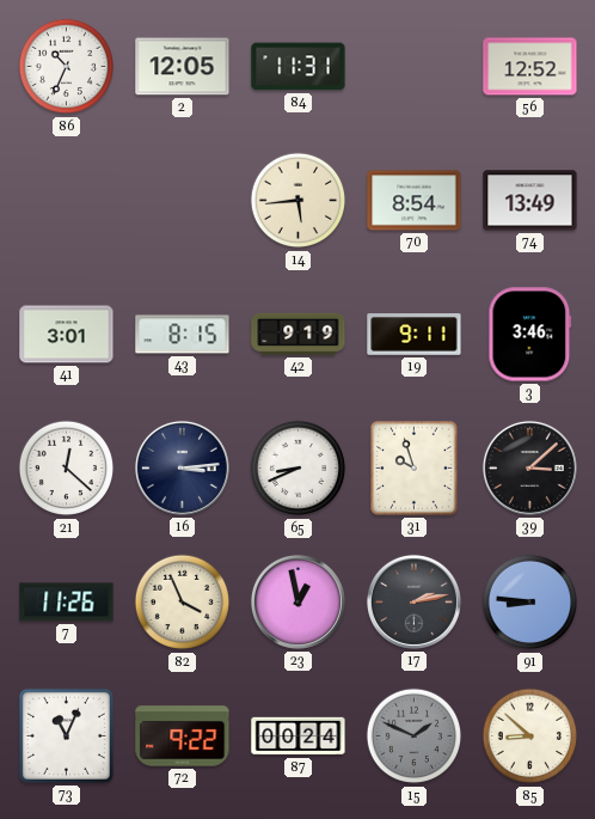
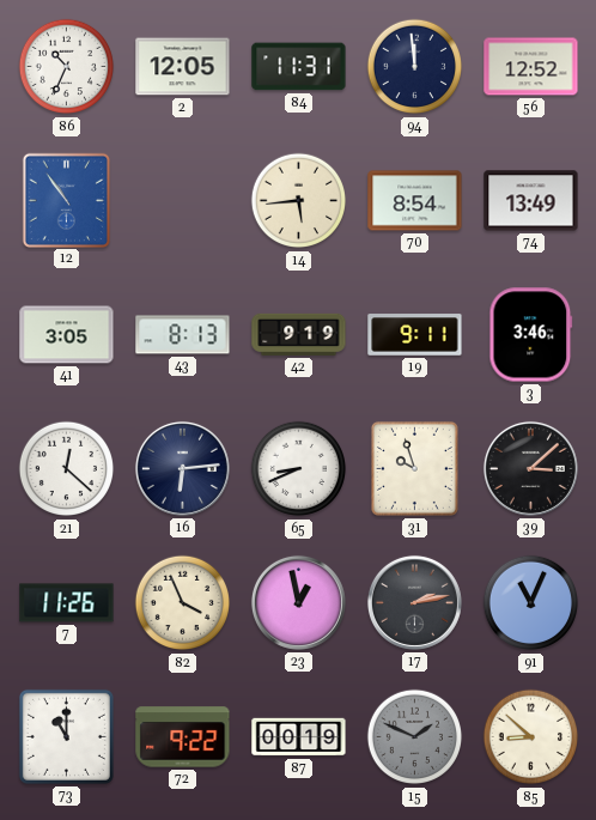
94: none -> 11:59
12: none -> 10:54
41: 3:01 -> 3:05
43: 8:15 -> 8:13
16: 3:14 -> 6:14
91: 8:46 -> 11:04
73: 11:04 -> 11:00
87: 00:24 -> 00:19
